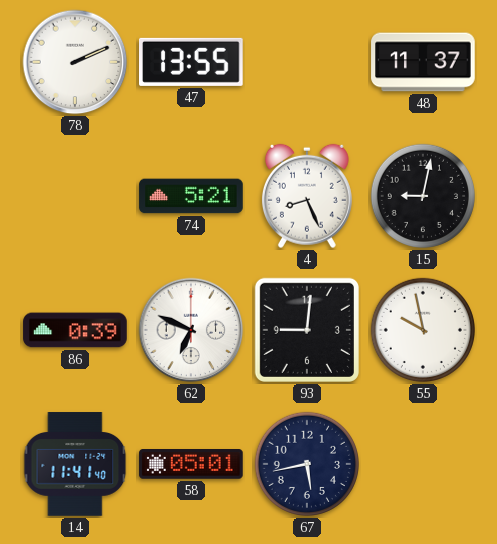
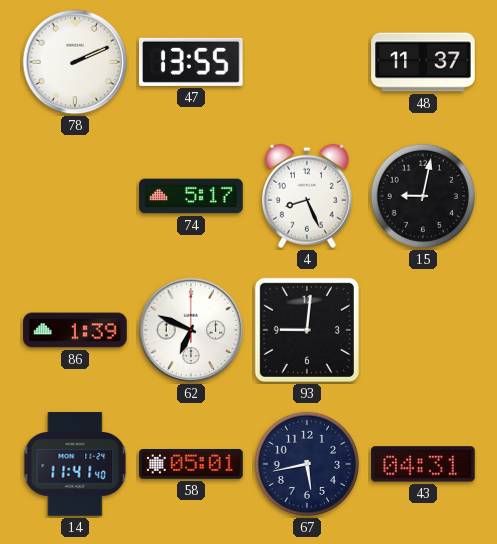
74: 5:21 -> 5:17
86: 0:39 -> 1:39
55: 9:58 -> none
43: none -> 04:31
